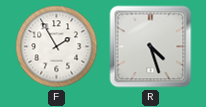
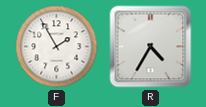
R: 4:27 -> 4:35
